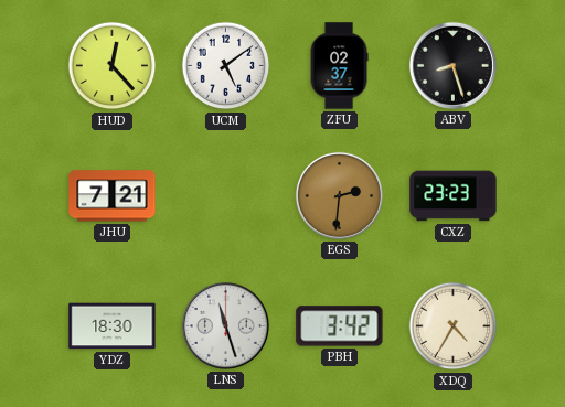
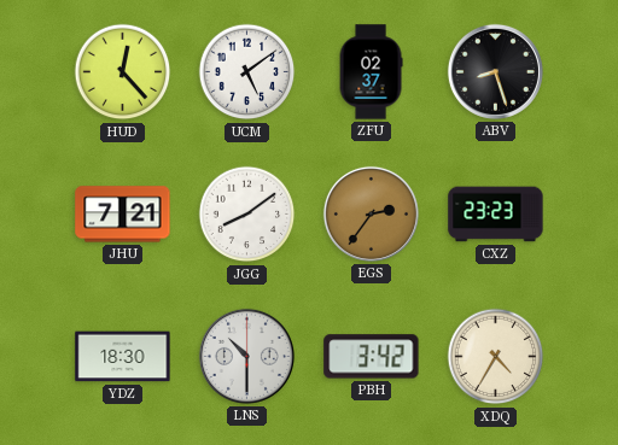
JGG: none -> 8:09
EGS: 2:31 -> 2:36
LNS: 11:27 -> 10:30
